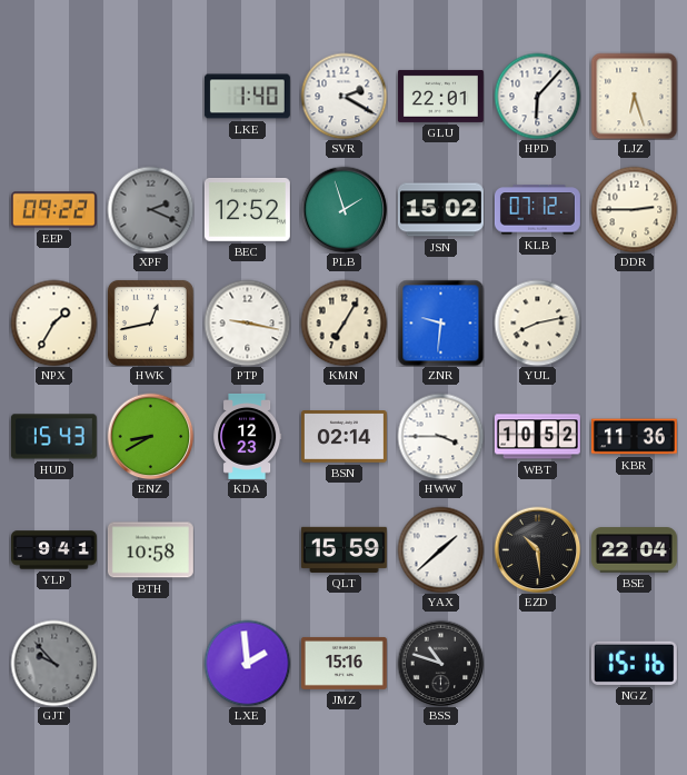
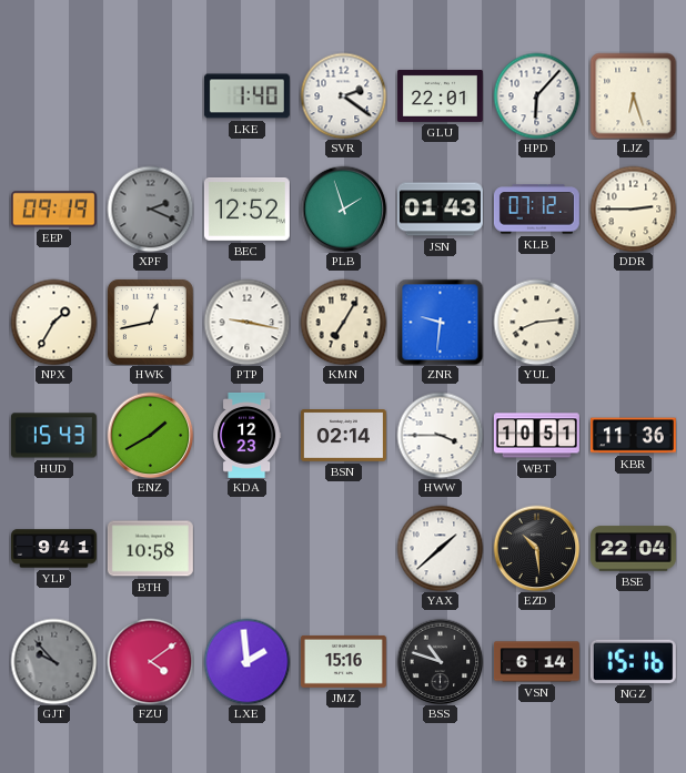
SVR: 2:20 -> 2:21
EEP: 09:22 -> 09:19
JSN: 15:02 -> 01:43
YUL: 8:13 -> 8:14
ENZ: 8:40 -> 1:40
WBT: 10:52 -> 10:51
QLT: 15:59 -> none
FZU: none -> 4:09
VSN: none -> 6:14
